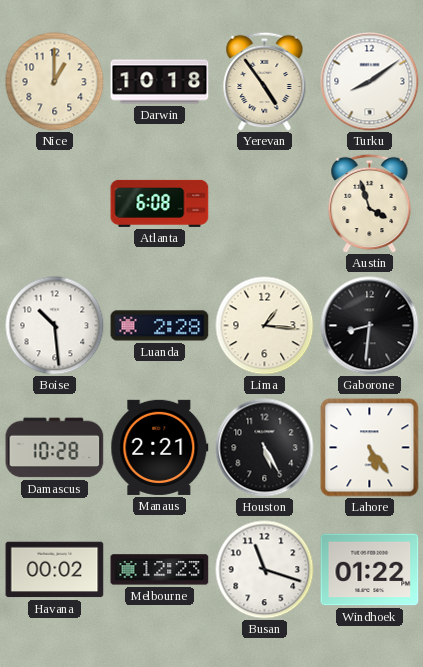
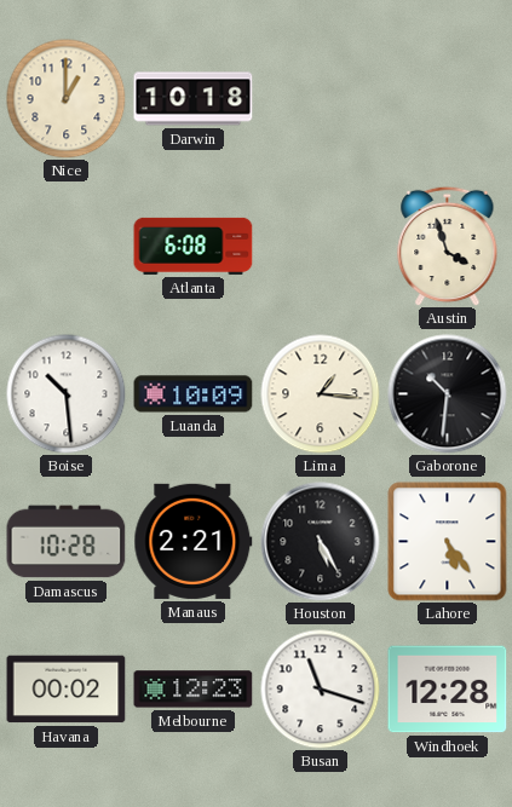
Yerevan: 4:54 -> none
Turku: 8:09 -> none
Luanda: 2:28 -> 10:09
Gaborone: 8:31 -> 10:31
Windhoek: 01:22 -> 12:28
